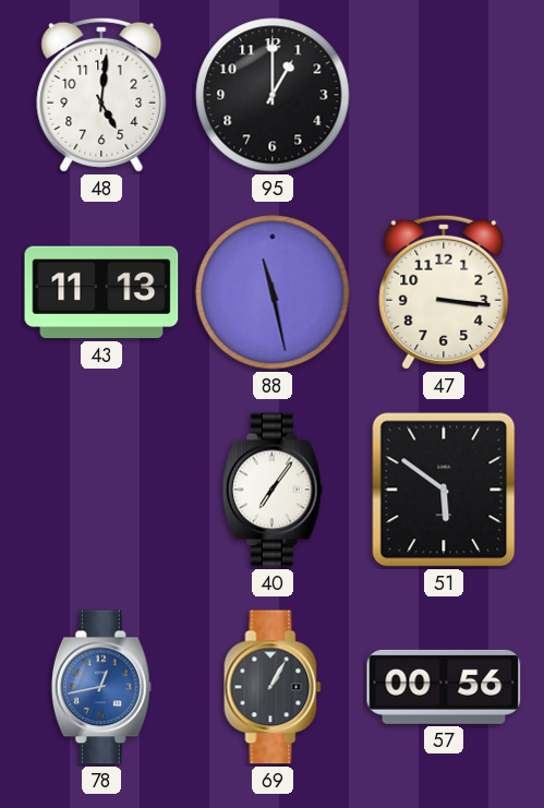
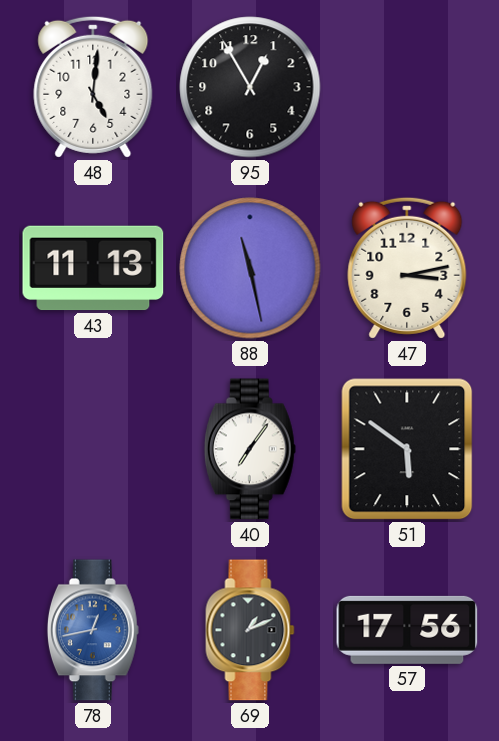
95: 1:00 -> 12:55
47: 3:16 -> 3:13
69: 1:05 -> 1:11
57: 00:56 -> 17:56
